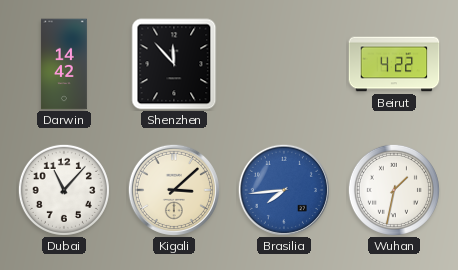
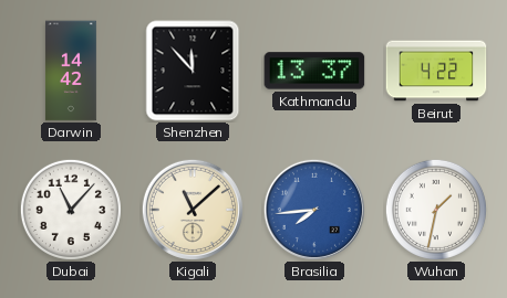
Kathmandu: none -> 13:37
Kigali: 3:08 -> 11:08
